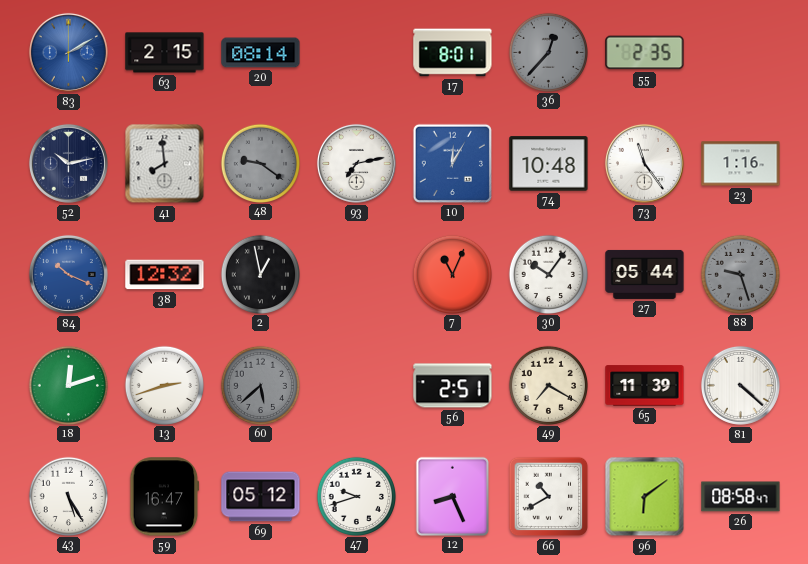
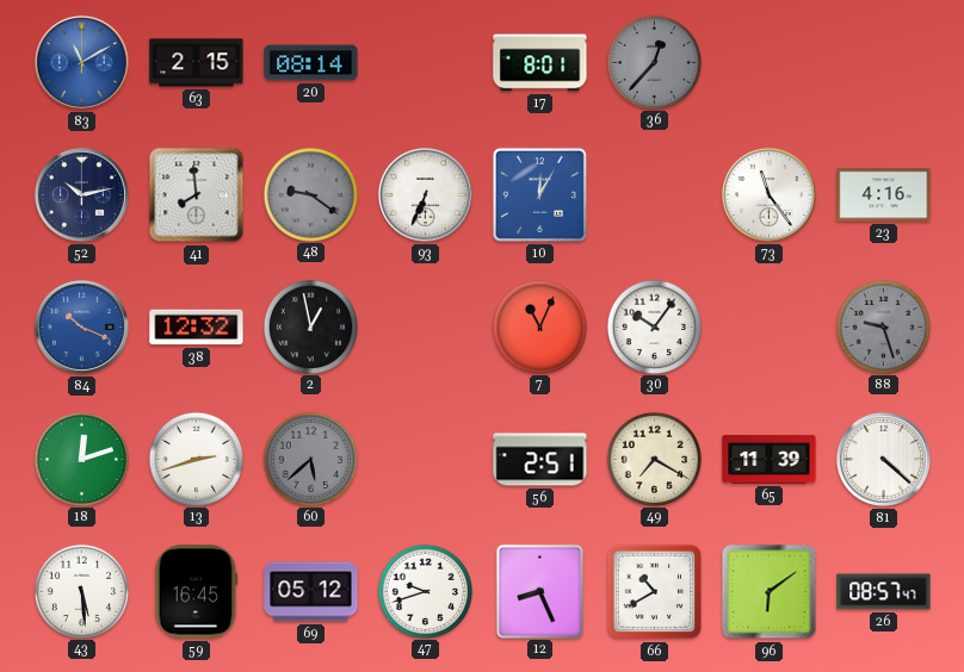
83: 2:10 -> 11:10
55: 2:35 -> none
93: 7:13 -> 6:34
74: 10:48 -> none
23: 1:16 -> 4:16
27: 05:44 -> none
43: 5:25 -> 5:29
59: 16:47 -> 16:45
26: 08:58 -> 08:57
